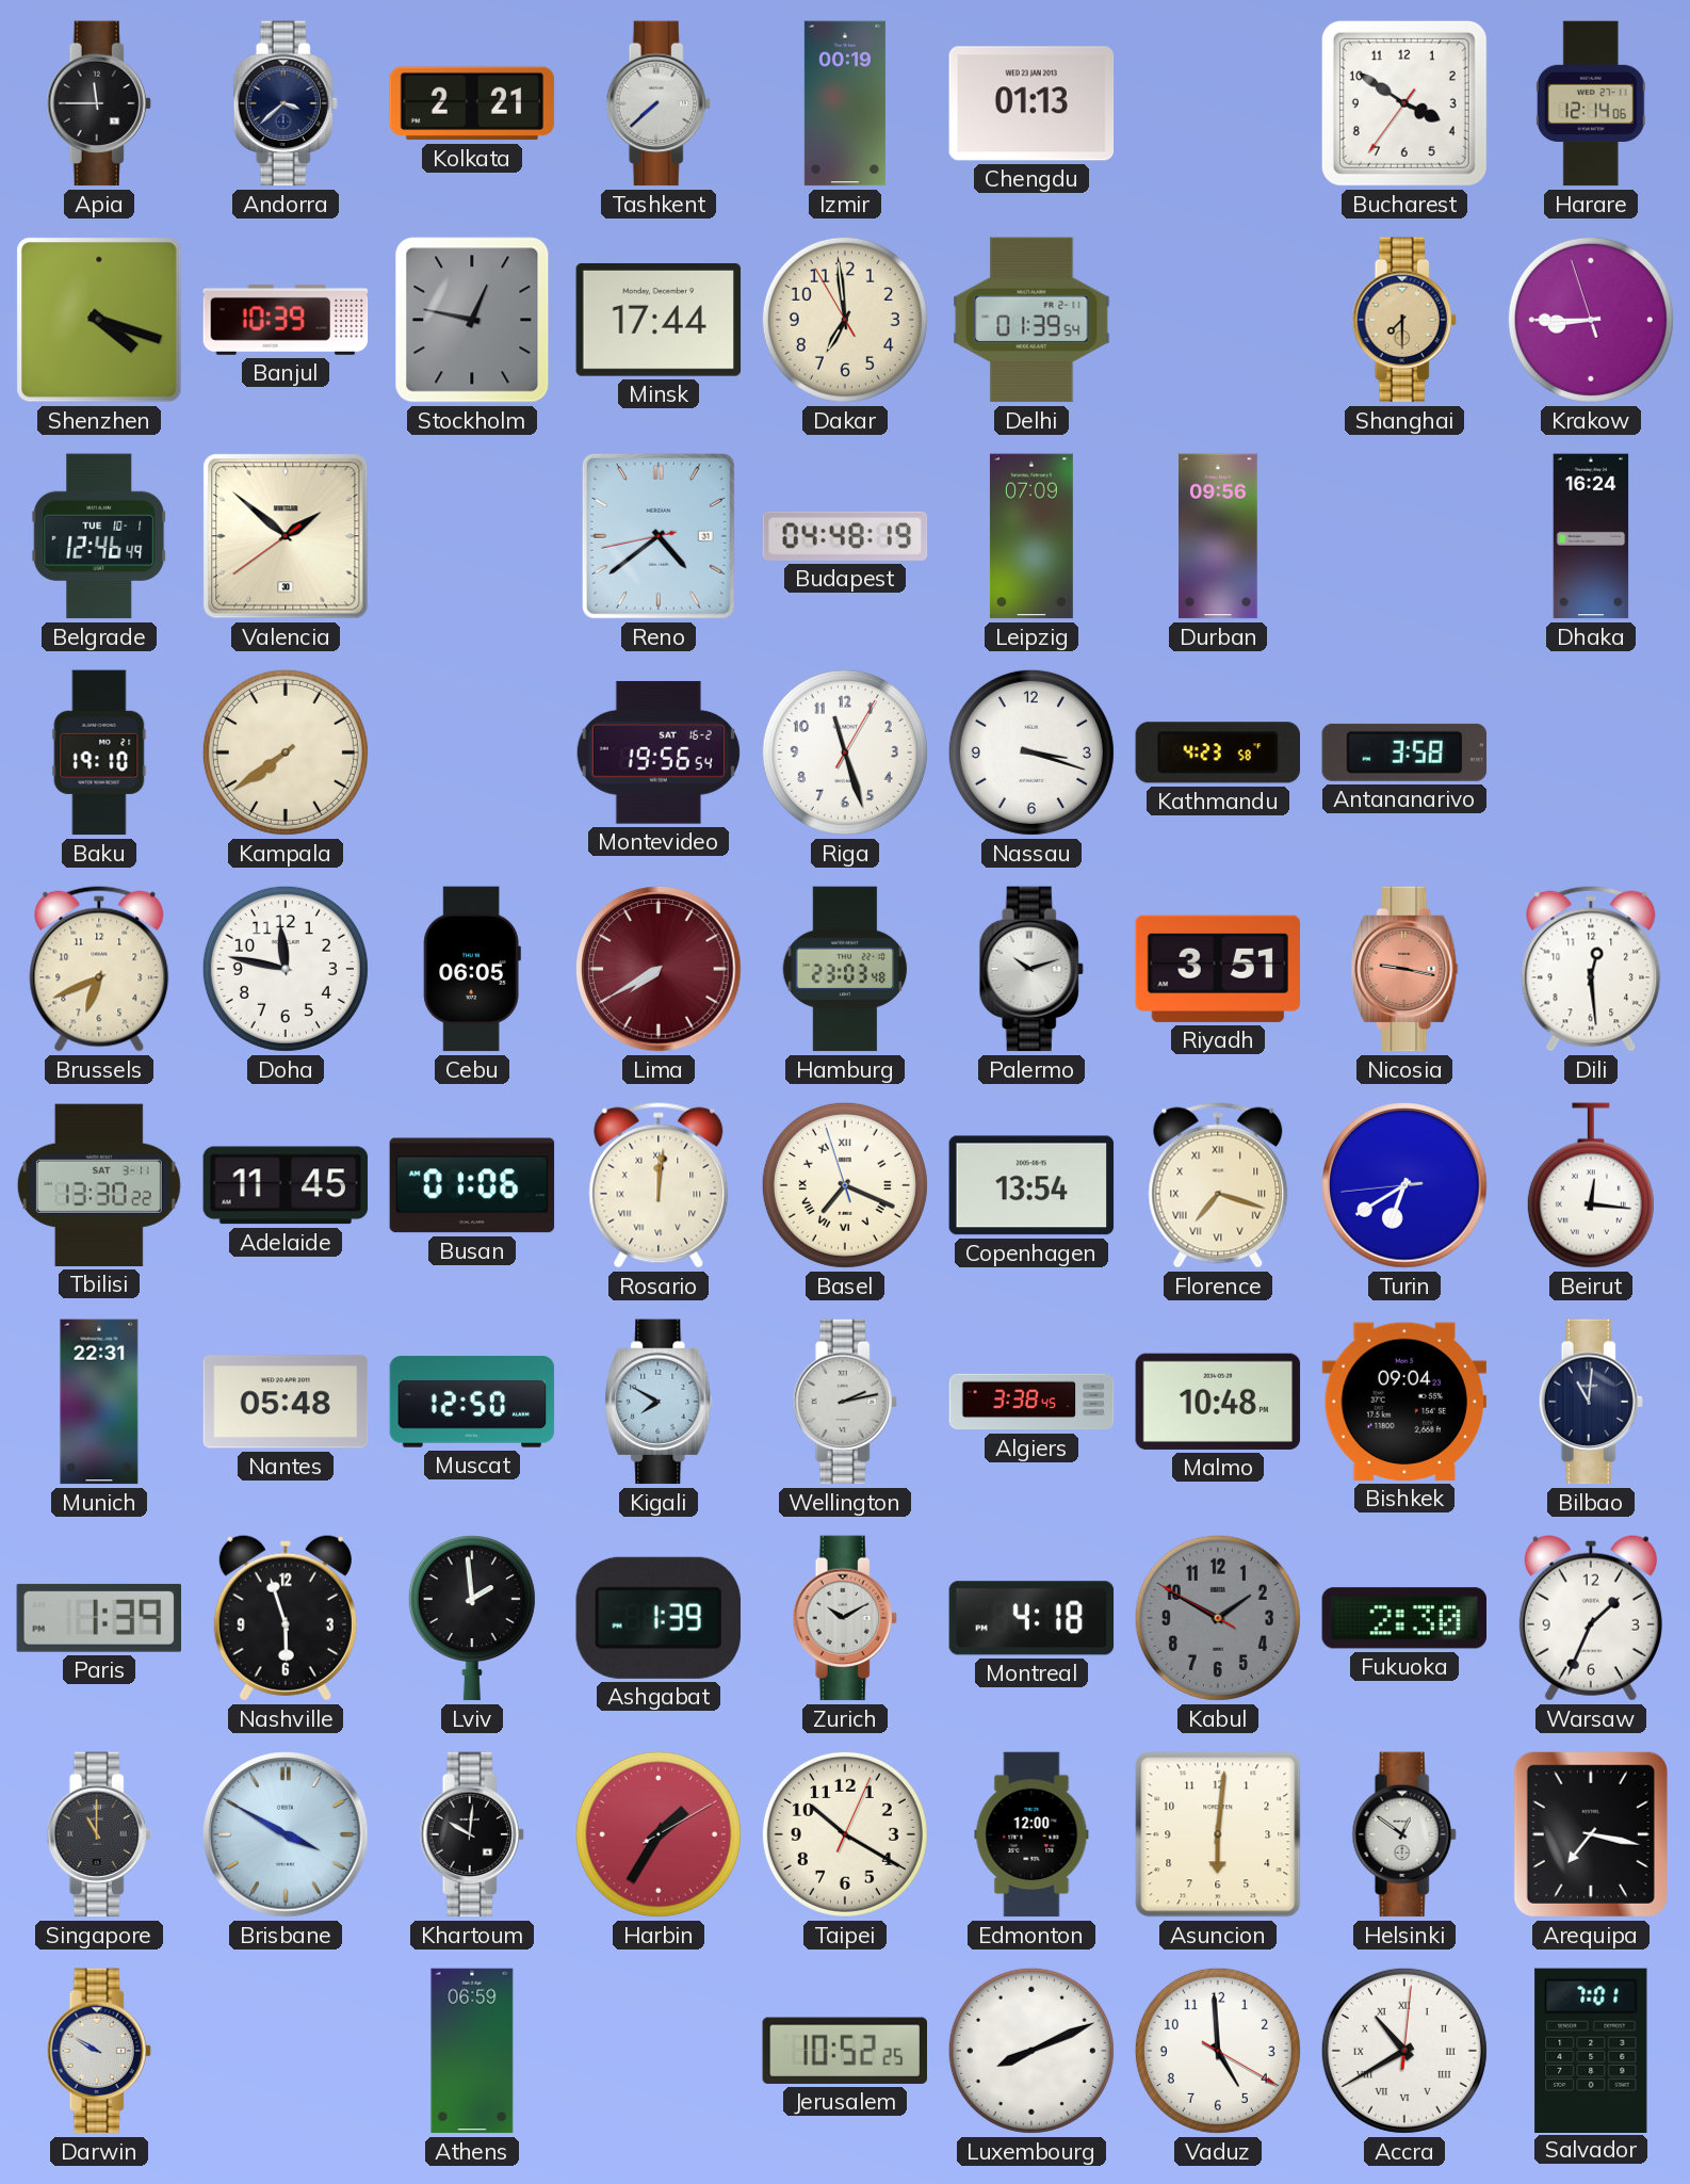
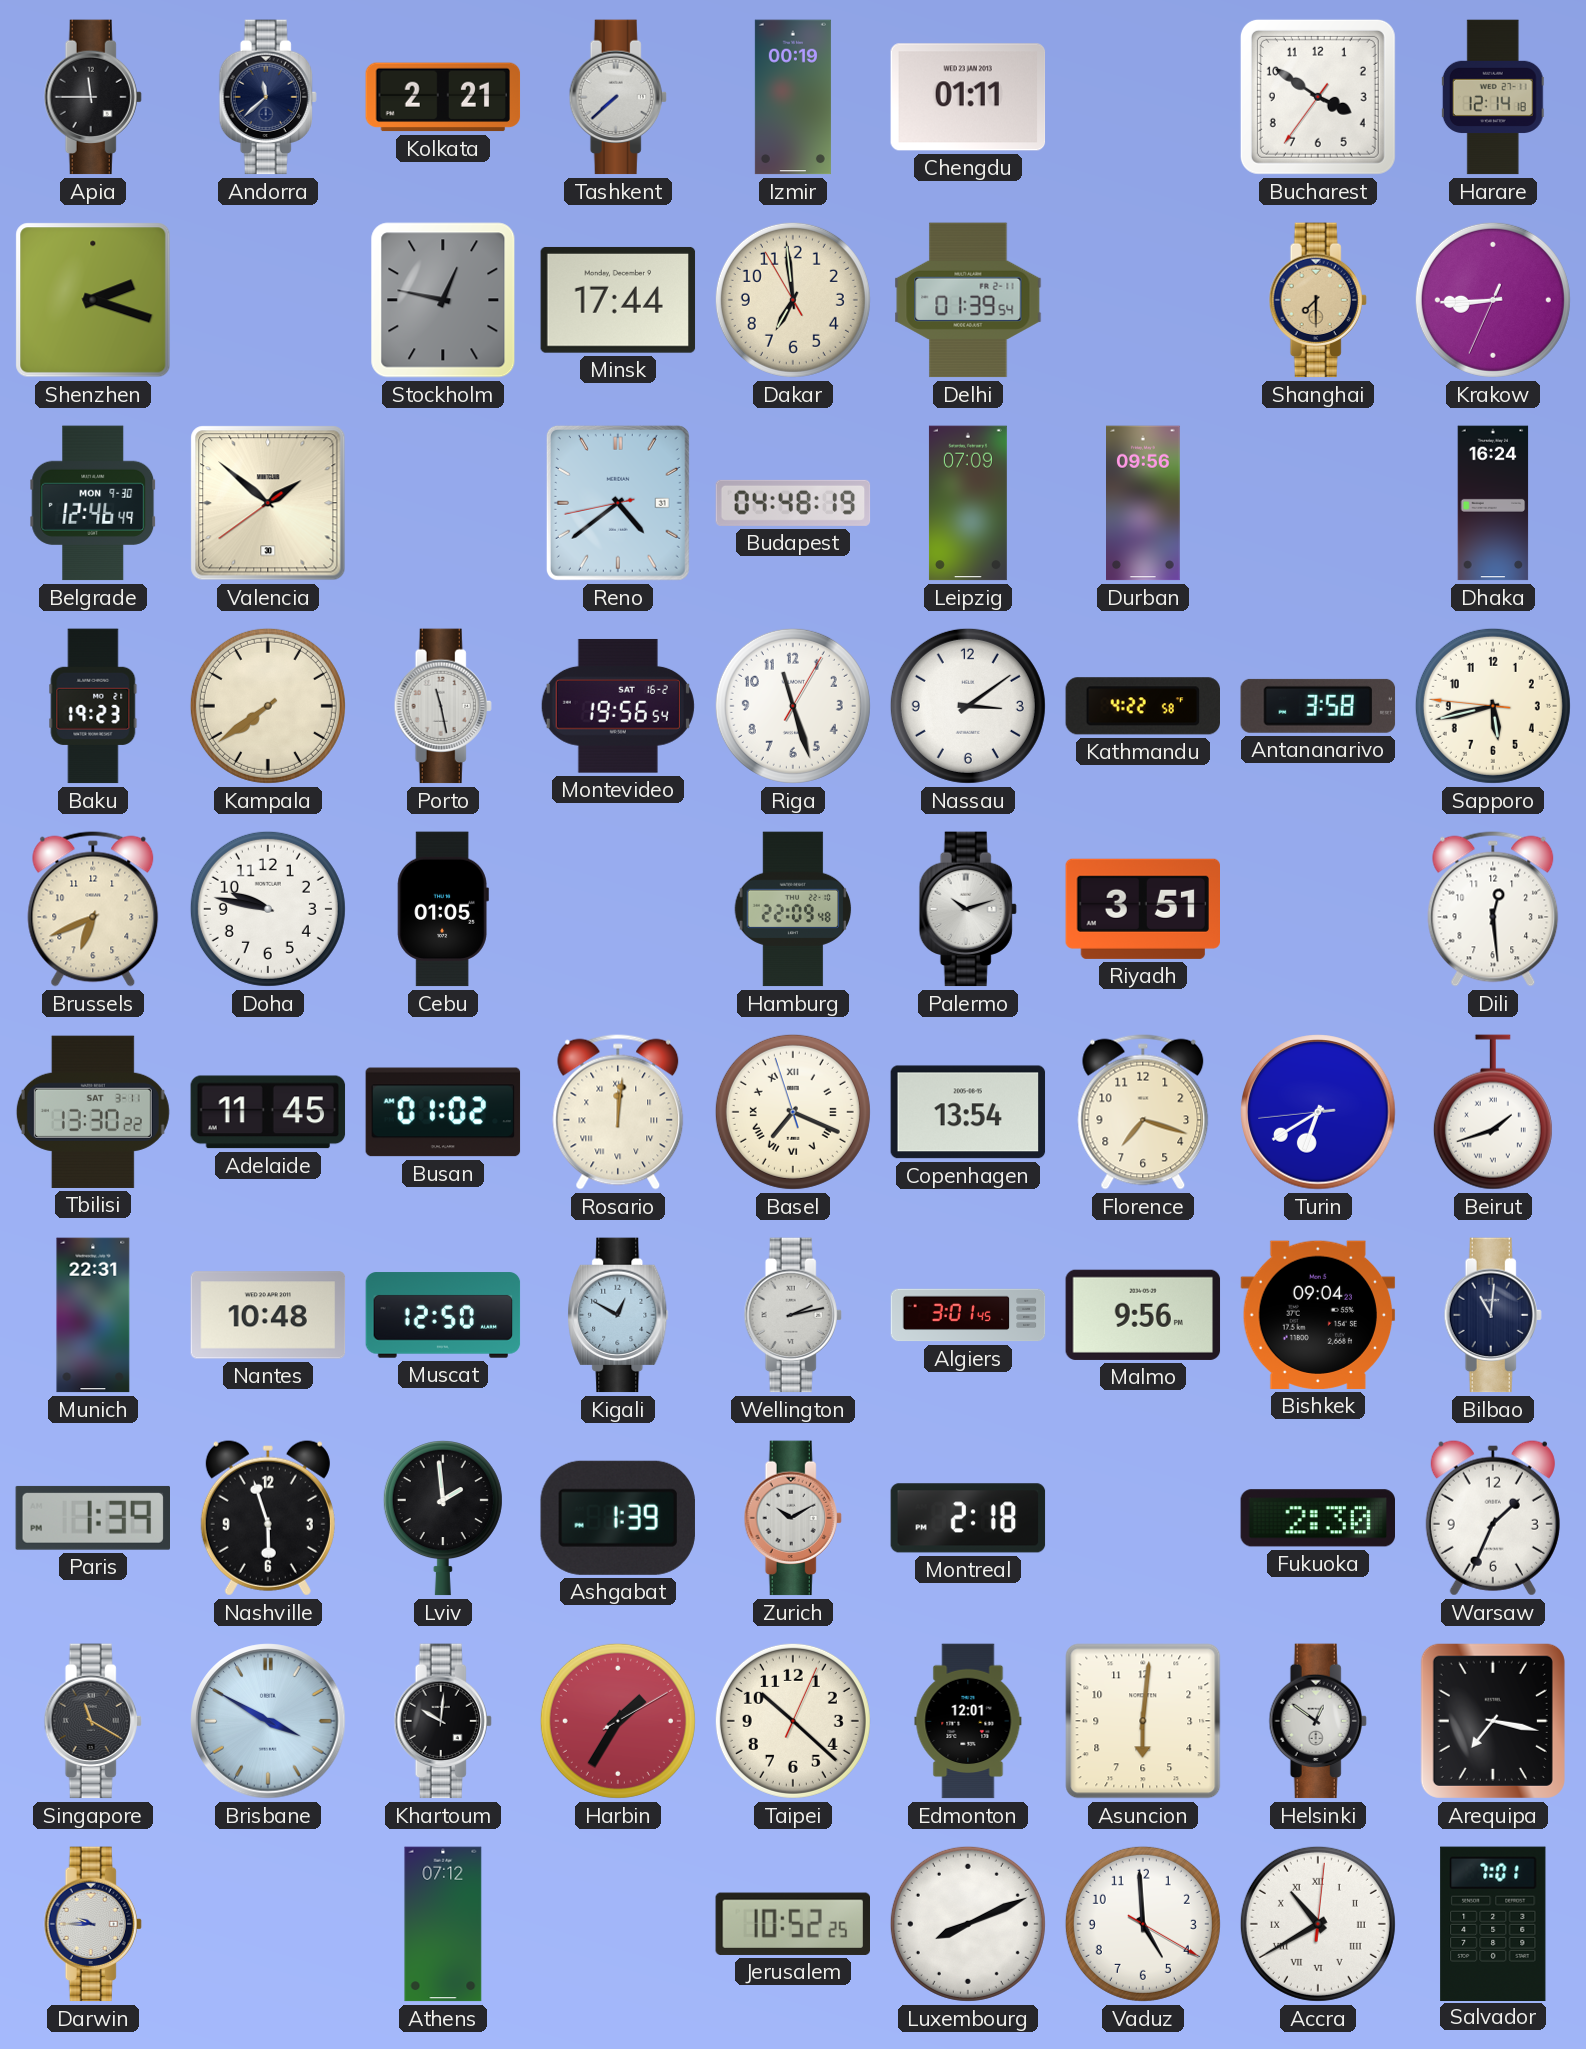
Andorra: 3:38 -> 11:38
Chengdu: 01:13 -> 01:11
Harare: 12:14:06 -> 12:14:18
Shenzhen: 4:18 -> 2:18
Banjul: 10:39 -> none
Krakow: 8:44:57 -> 8:44:34
Belgrade date: TUE 10-1 -> MON 9-30
Baku: 19:10 -> 19:23
Porto: none -> 11:28
Nassau: 3:18 -> 3:09
Kathmandu: 4:23 -> 4:22
Sapporo: none -> 5:42
Doha: 11:47 -> 9:47
Cebu: 06:05 -> 01:05
Lima: 7:40 -> none
Hamburg: 23:03 -> 22:09
Nicosia: 9:17 -> none
Busan: 01:06 -> 01:02
Florence numerals: Roman -> Arabic
Beirut: 12:16 -> 1:42
Nantes: 05:48 -> 10:48
Kigali: 7:50 -> 12:50
Algiers: 3:38 -> 3:01
Malmo: 10:48 -> 9:56
Montreal: 4:18 -> 2:18
Kabul: 1:49 -> none
Singapore: 11:00 -> 11:20
Taipei: 10:20 -> 10:22
Edmonton: 12:00 -> 12:01
Darwin: 9:50 -> 9:45
Athens: 06:59 -> 07:12
